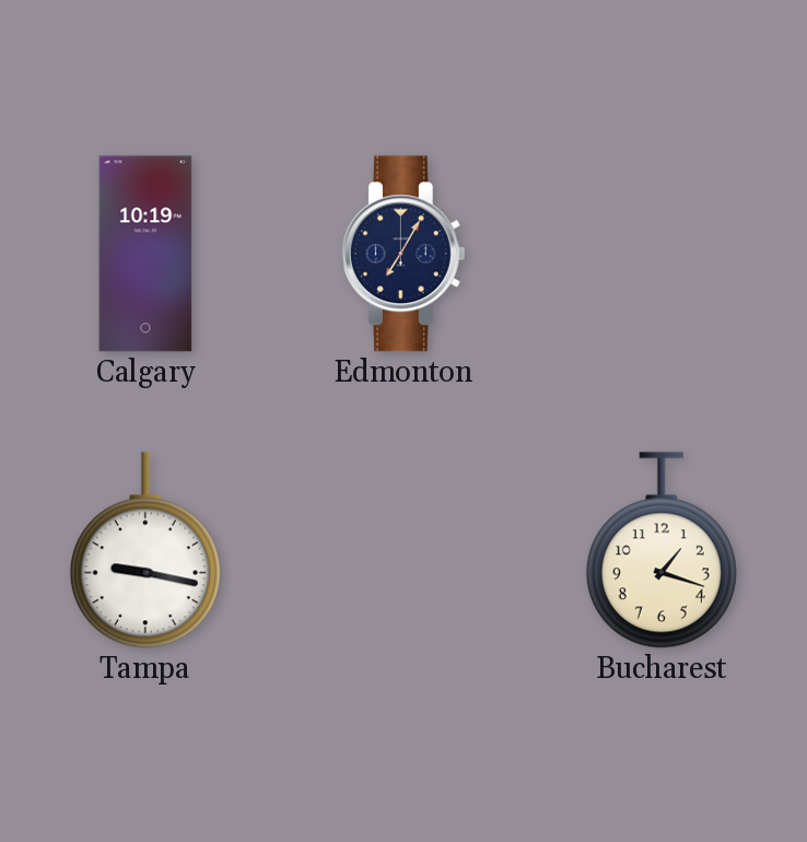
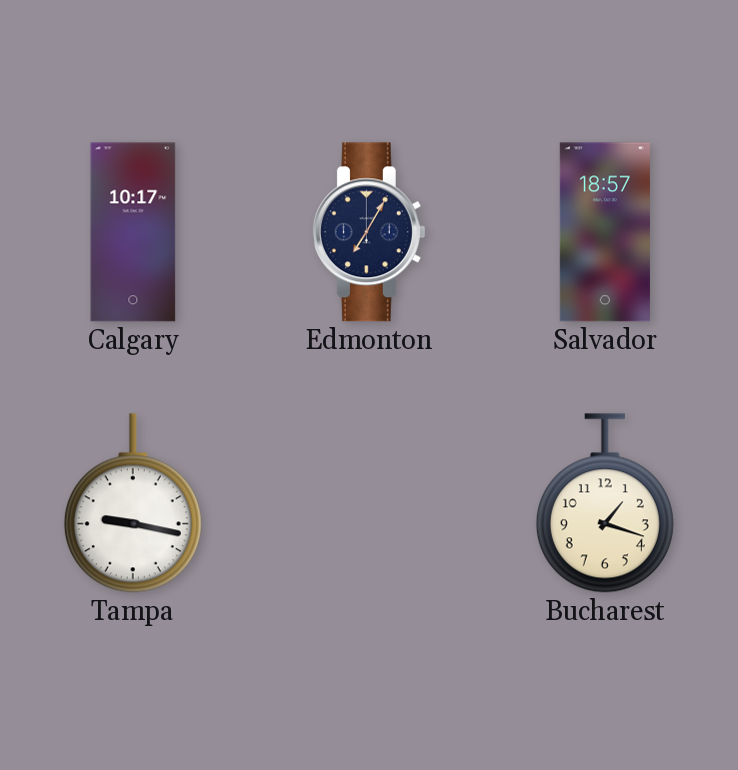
Calgary: 10:19 -> 10:17
Salvador: none -> 18:57
